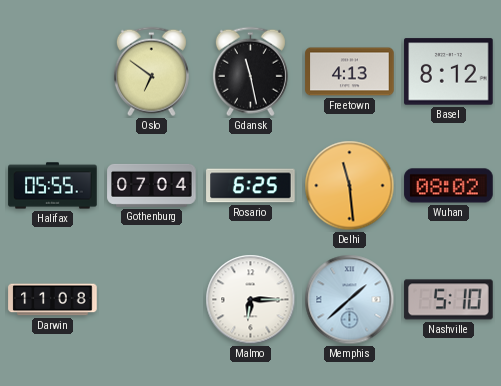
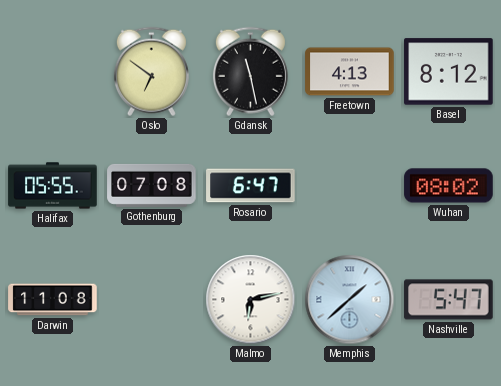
Gothenburg: 07:04 -> 07:08
Rosario: 6:25 -> 6:47
Delhi: 11:29 -> none
Malmo: 6:15 -> 6:13
Nashville: 5:10 -> 5:47
